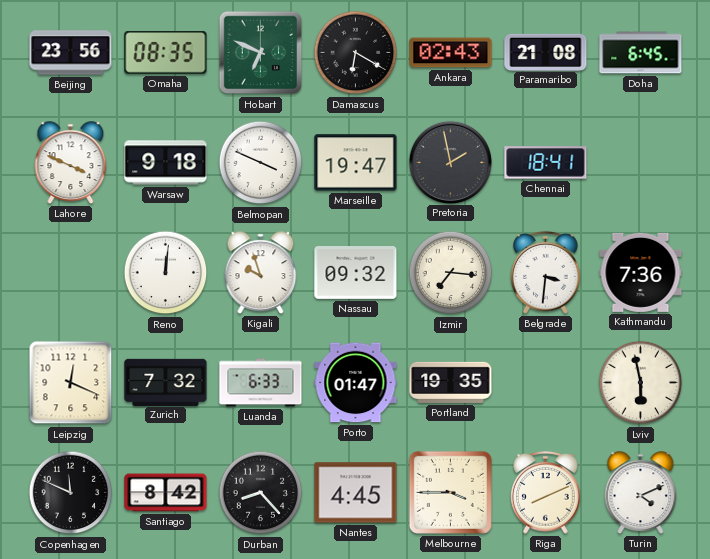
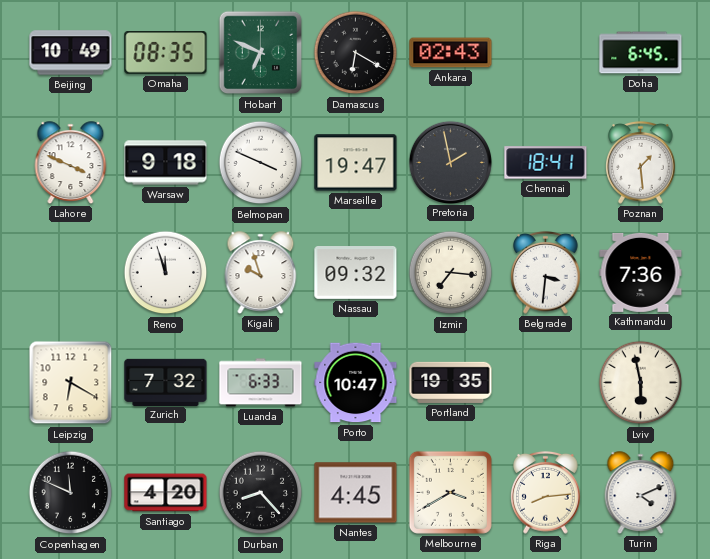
Beijing: 23:56 -> 10:49
Paramaribo: 21:08 -> none
Poznan: none -> 1:29
Reno: 12:01 -> 11:57
Leipzig: 12:19 -> 6:20
Porto: 01:47 -> 10:47
Santiago: 8:42 -> 4:20
Melbourne: 3:45 -> 3:40
Riga: 8:11 -> 8:14
